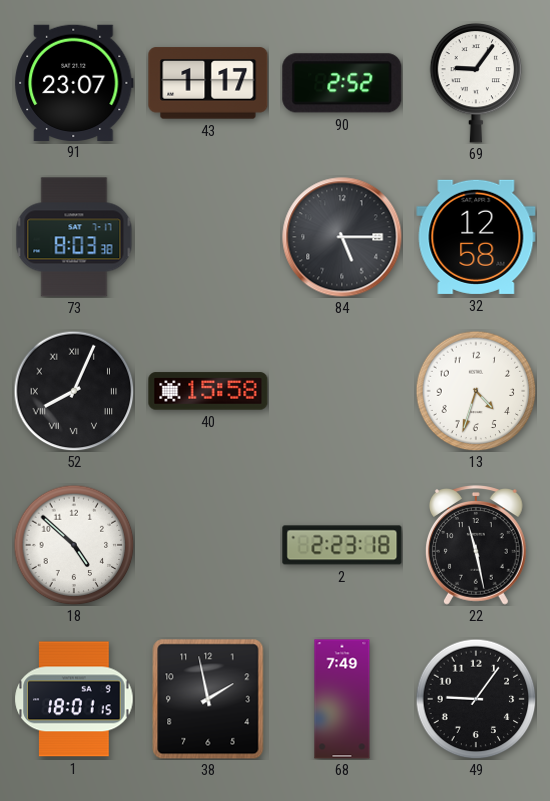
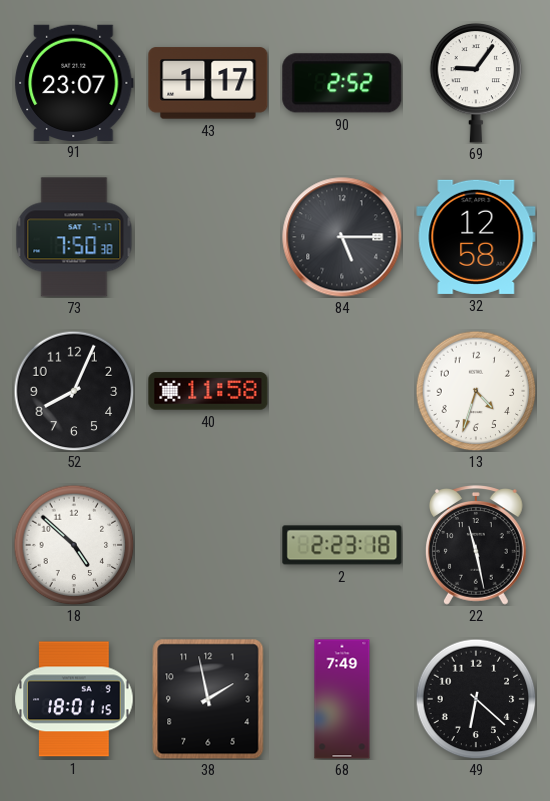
73: 8:03 -> 7:50
52 numerals: Roman -> Arabic
40: 15:58 -> 11:58
49: 9:06 -> 6:22
